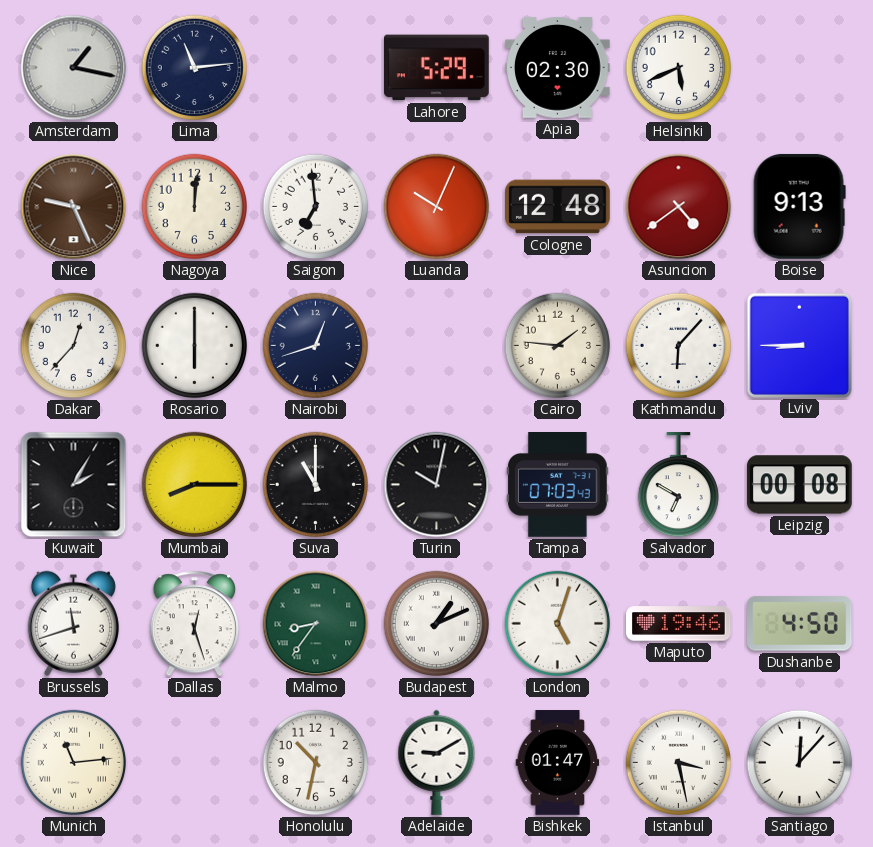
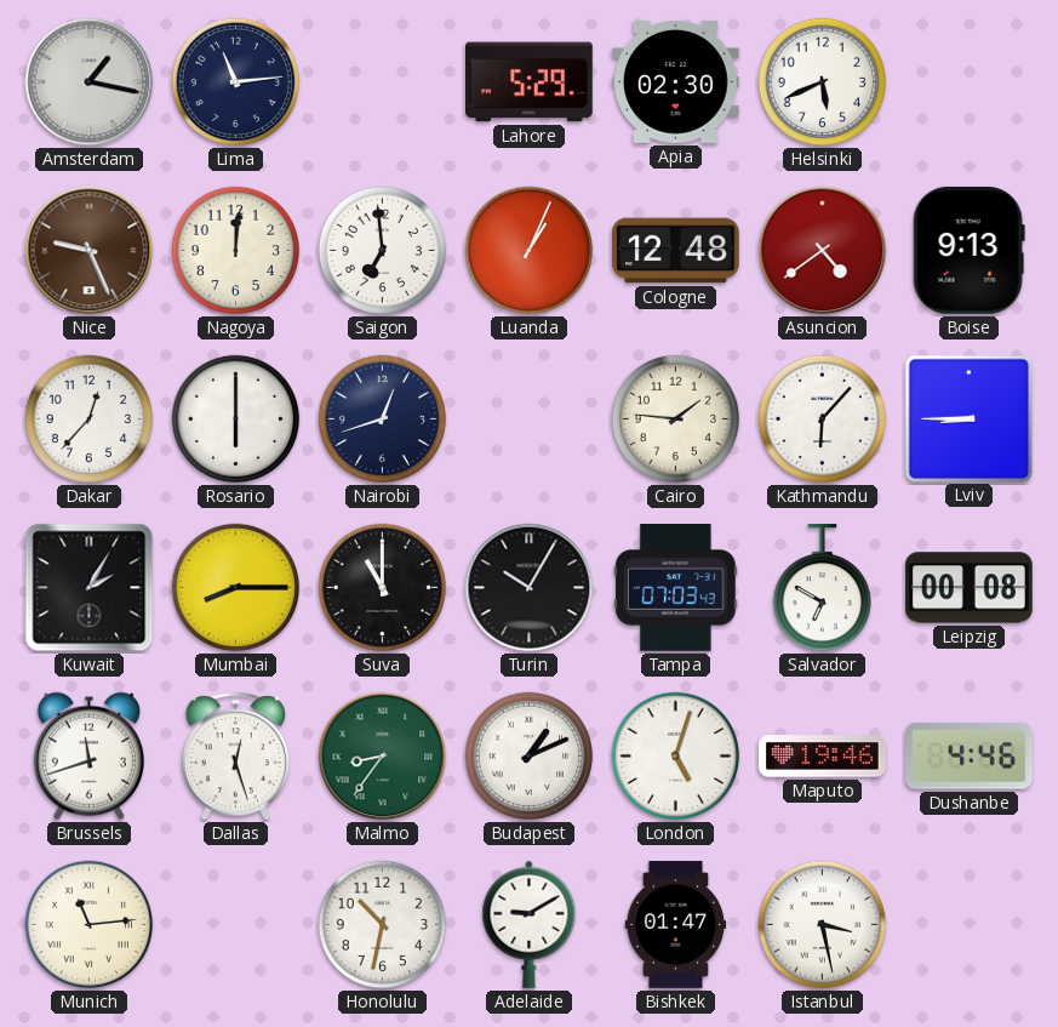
Luanda: 10:04 -> 1:04
Turin: 10:02 -> 10:05
Dushanbe: 4:50 -> 4:46
Santiago: 12:07 -> none
